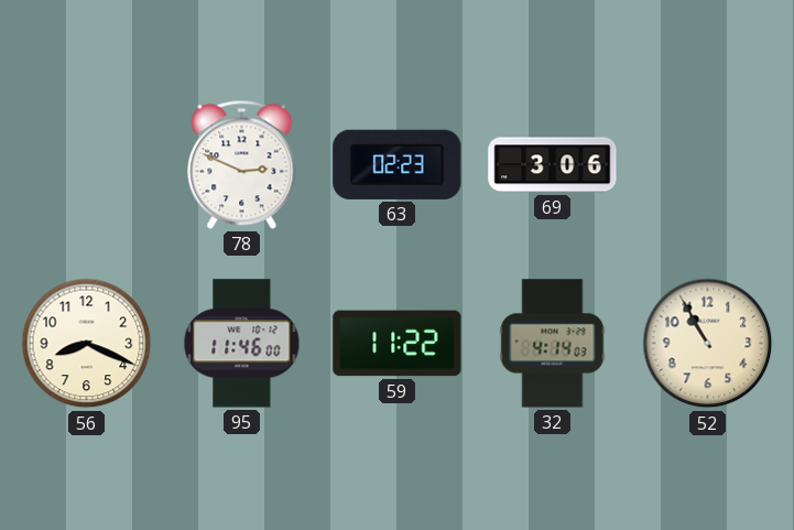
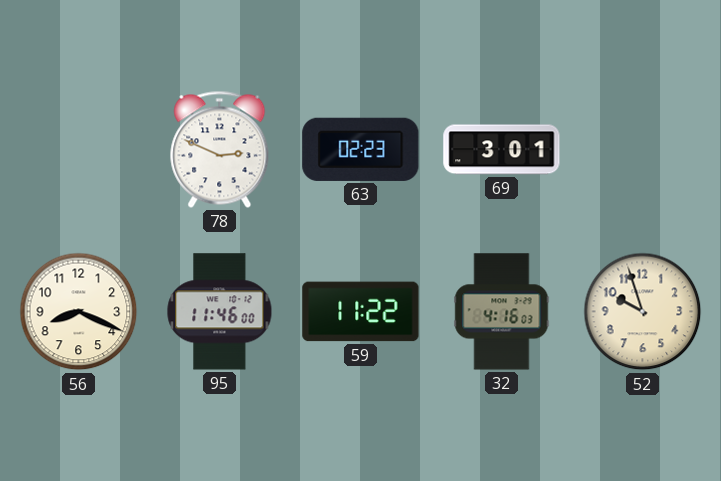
69: 3:06 -> 3:01
32: 4:14 -> 4:16
52: 10:55 -> 9:57
